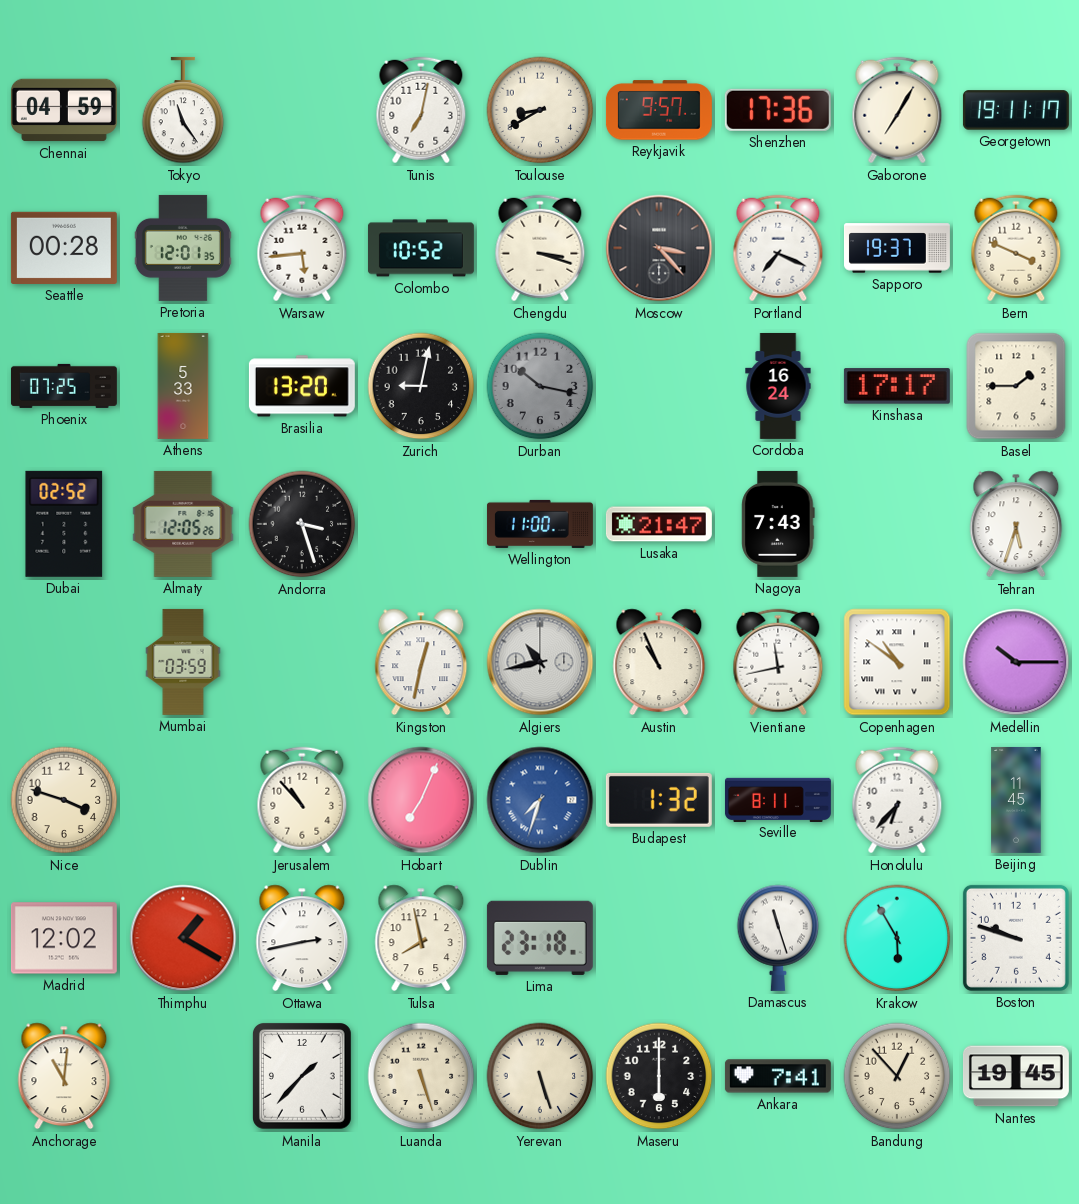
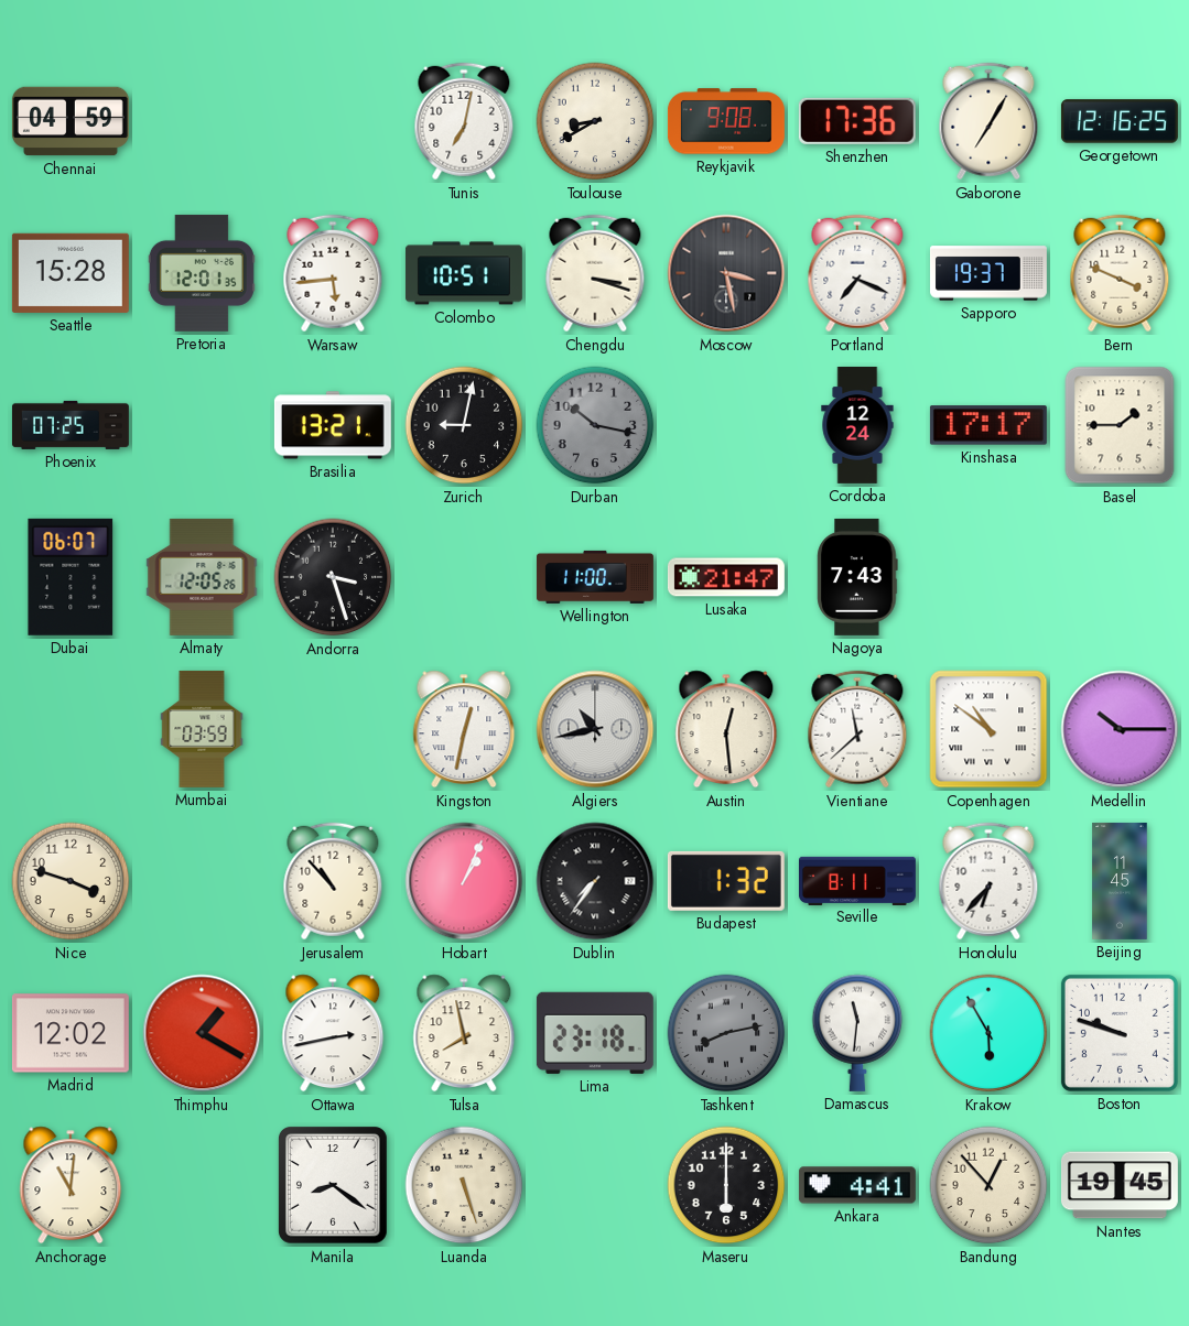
Tokyo: 11:24 -> none
Reykjavik: 9:57 -> 9:08
Georgetown: 19:11 -> 12:16
Seattle: 00:28 -> 15:28
Colombo: 10:52 -> 10:51
Moscow: 3:23 -> 3:28
Athens: 5:33 -> none
Brasilia: 13:20 -> 13:21
Cordoba: 16:24 -> 12:24
Dubai: 02:52 -> 06:07
Tehran: 5:33 -> none
Austin: 10:56 -> 12:29
Vientiane: 11:43 -> 11:38
Hobart: 7:04 -> 1:04
Dublin: 7:33 -> 7:36
Dublin dial: blue -> black
Tashkent: none -> 8:13
Damascus: 11:27 -> 11:31
Manila: 1:37 -> 8:21
Yerevan: 5:27 -> none
Ankara: 7:41 -> 4:41
